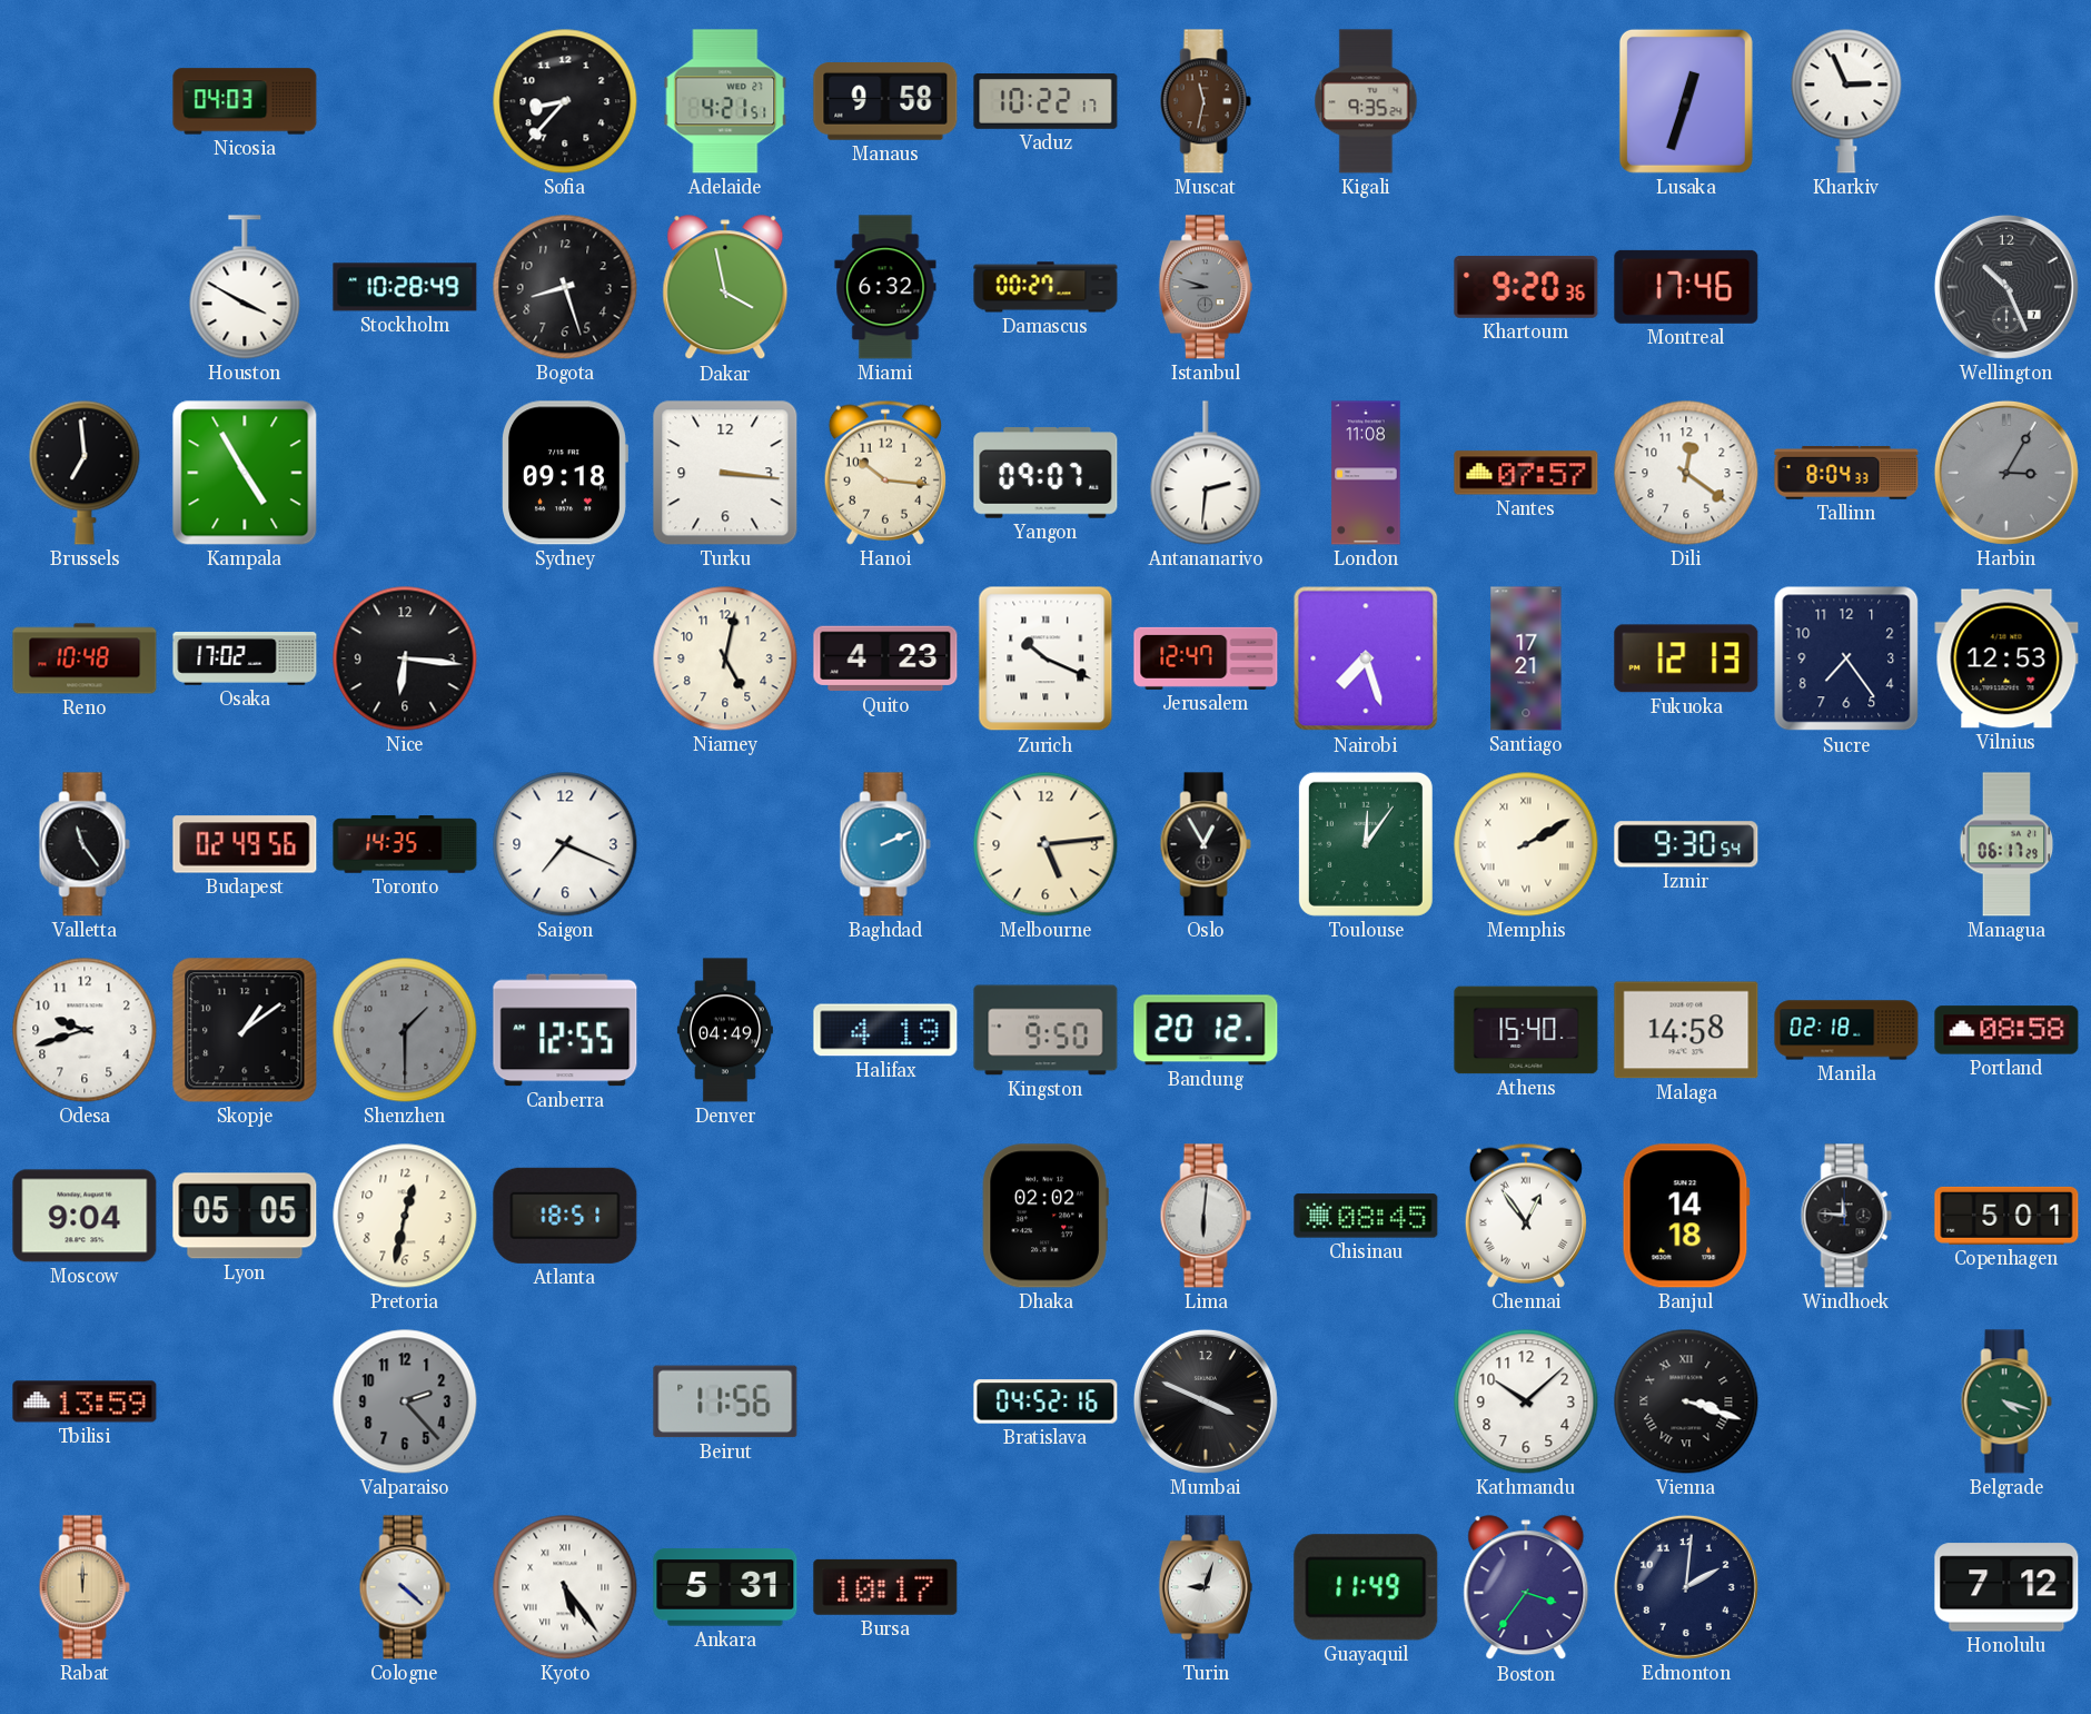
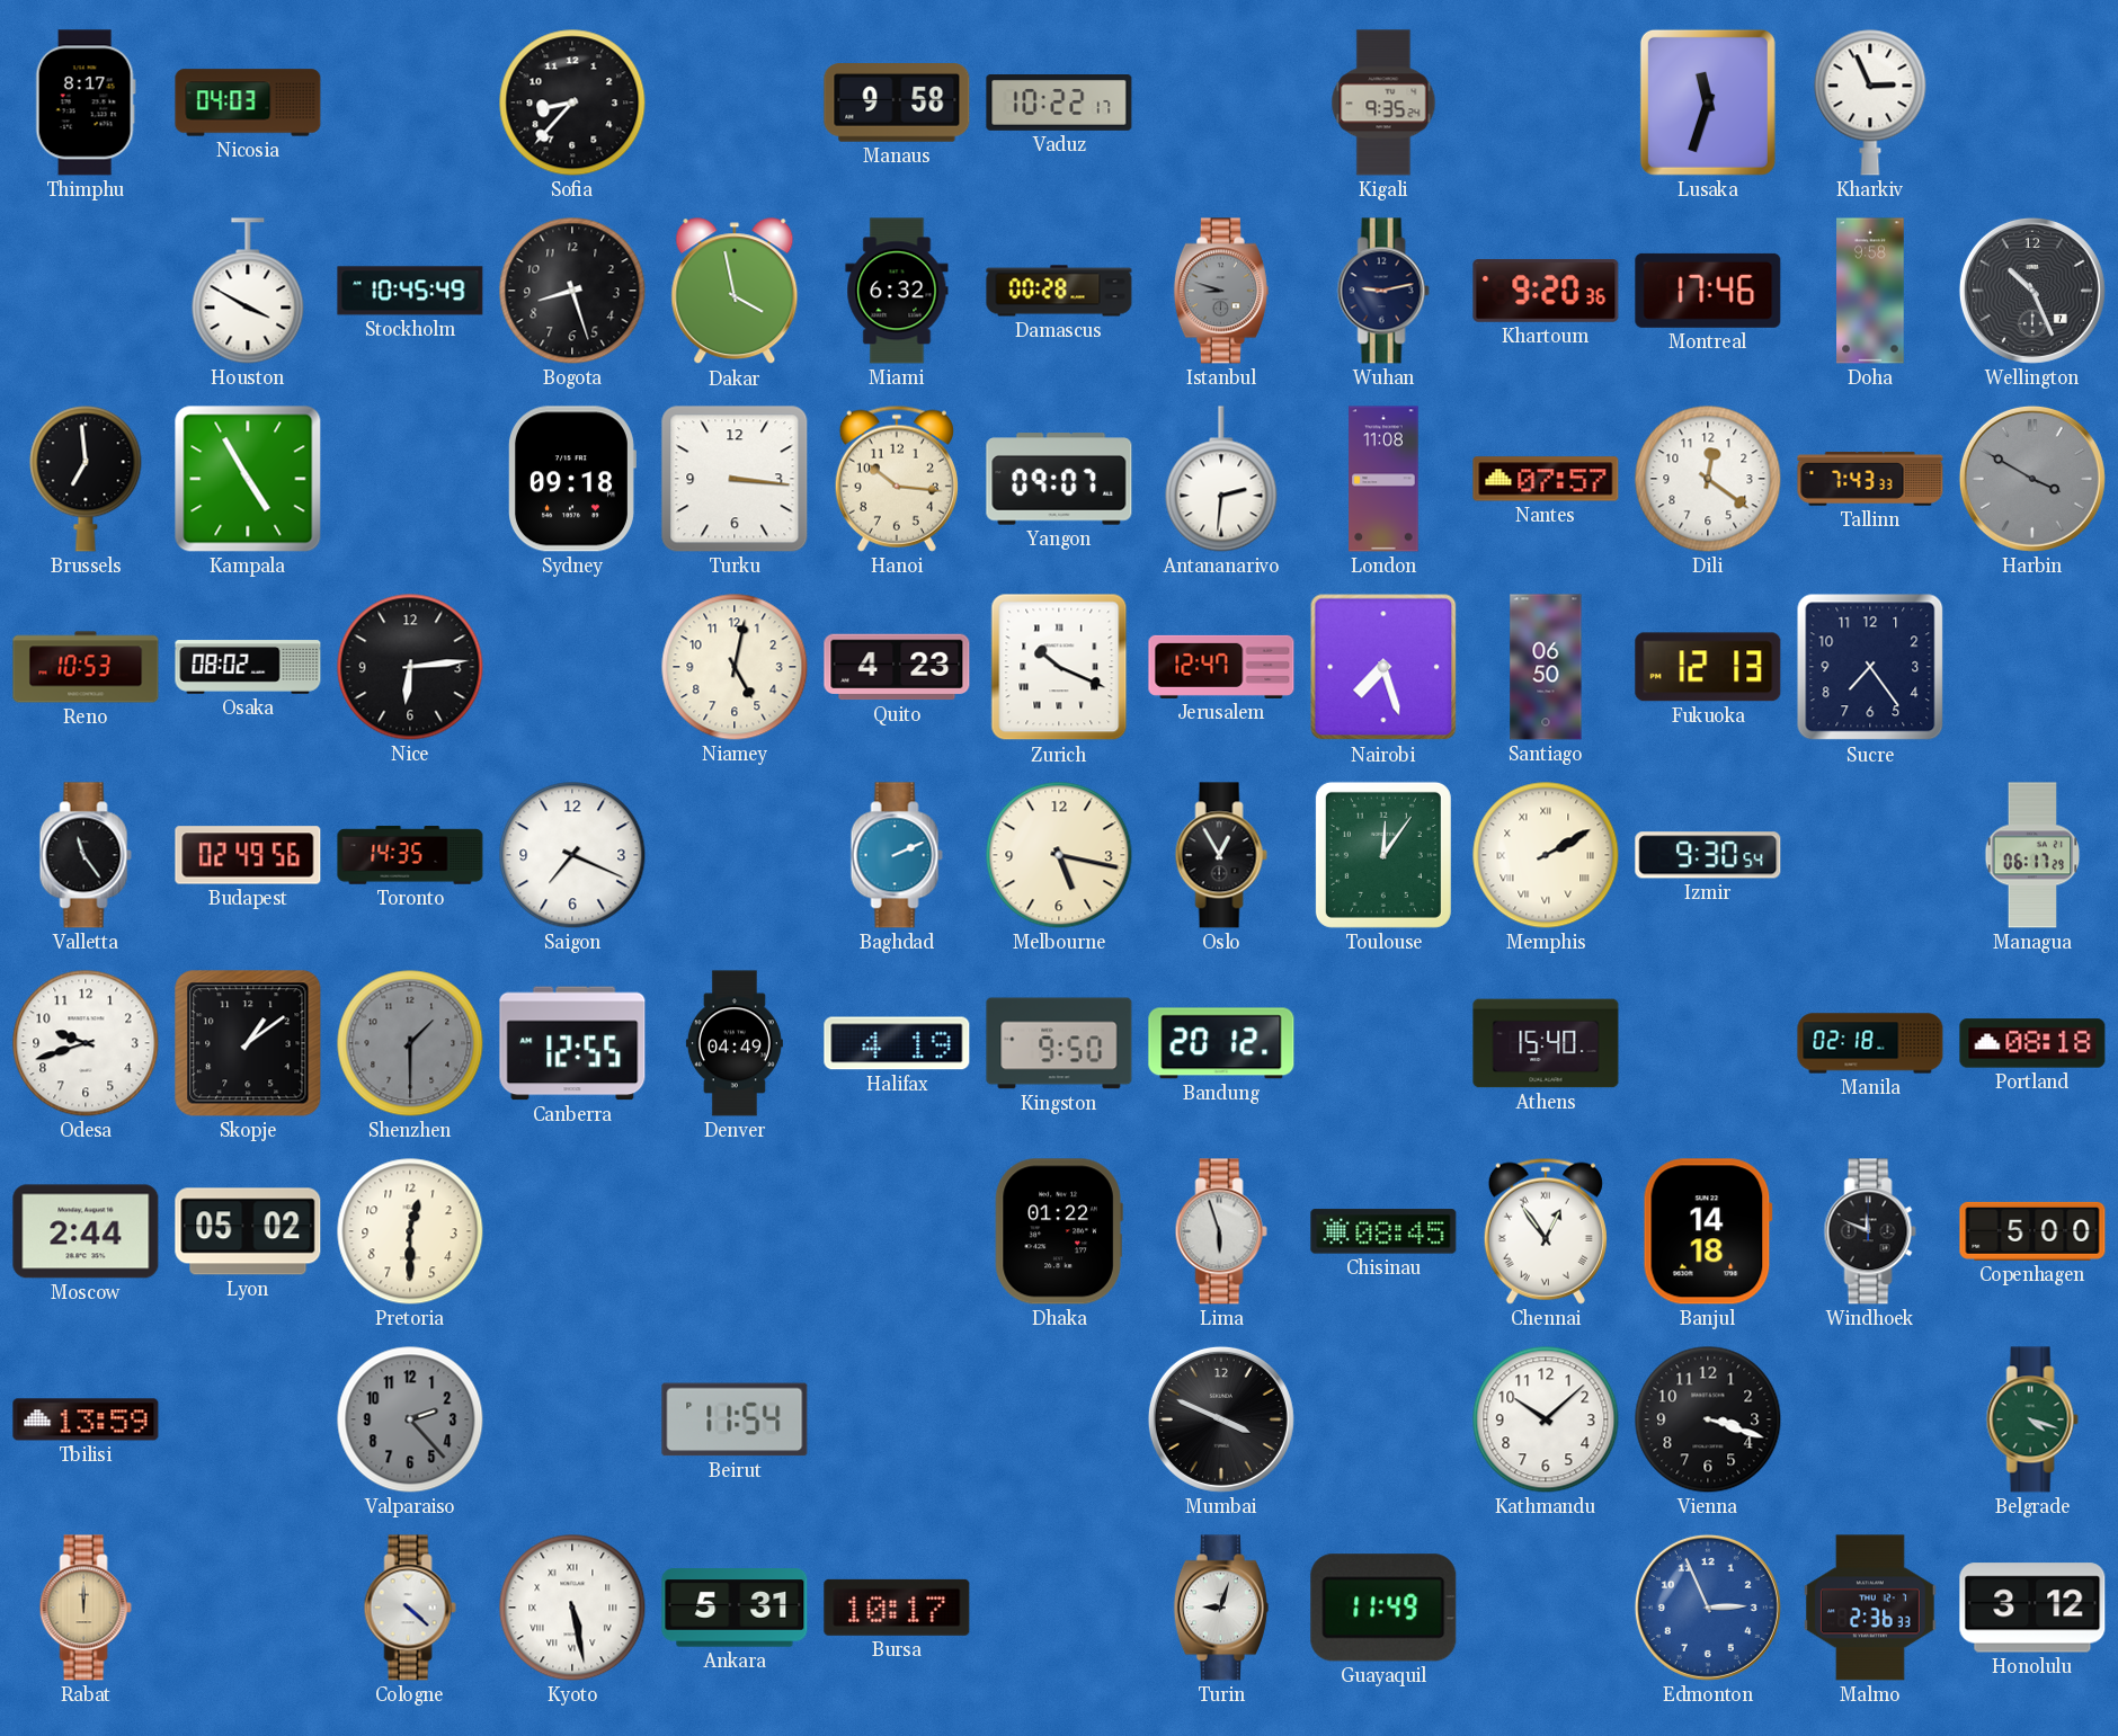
Thimphu: none -> 8:17
Adelaide: 4:21 -> none
Muscat: 11:32 -> none
Lusaka: 12:33 -> 11:33
Stockholm: 10:28 -> 10:45
Damascus: 00:27 -> 00:28
Wuhan: none -> 9:13
Doha: none -> 9:58
Tallinn: 8:04 -> 7:43
Harbin: 3:05 -> 3:50
Reno: 10:48 -> 10:53
Osaka: 17:02 -> 08:02
Nice: 6:16 -> 6:14
Santiago: 17:21 -> 06:50
Vilnius: 12:53 -> none
Melbourne: 5:14 -> 5:17
Malaga: 14:58 -> none
Portland: 08:58 -> 08:18
Moscow: 9:04 -> 2:44
Lyon: 05:05 -> 05:02
Pretoria: 12:32 -> 12:30
Atlanta: 18:51 -> none
Dhaka: 02:02 -> 01:22
Lima: 6:01 -> 5:57
Windhoek: 11:46 -> 11:49
Copenhagen: 5:01 -> 5:00
Beirut: 11:56 -> 11:54
Bratislava: 04:52 -> none
Vienna numerals: Roman -> Arabic
Kyoto: 5:24 -> 5:28
Boston: 3:36 -> none
Edmonton: 2:01 -> 2:56
Edmonton dial: navy -> blue
Malmo: none -> 2:36
Honolulu: 7:12 -> 3:12
